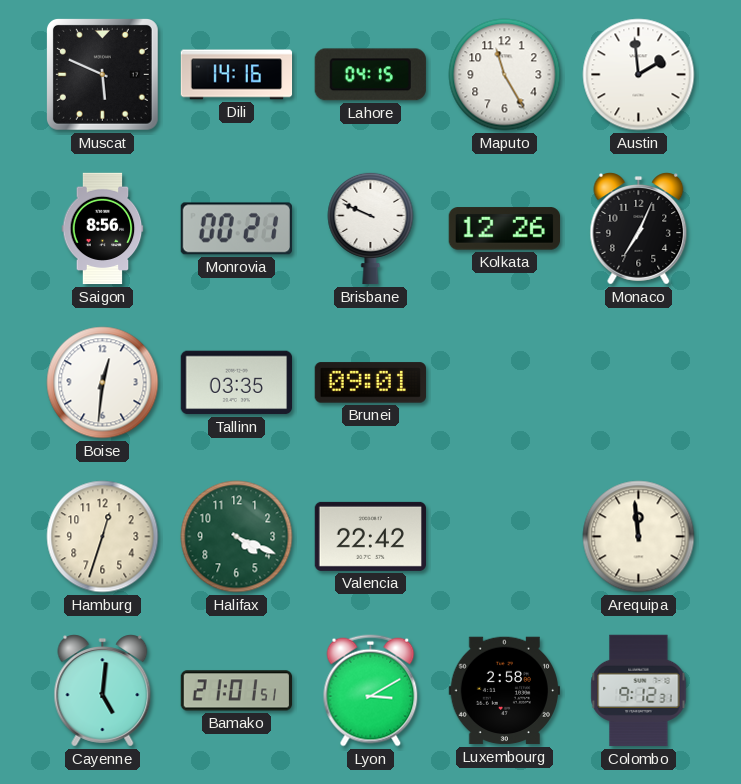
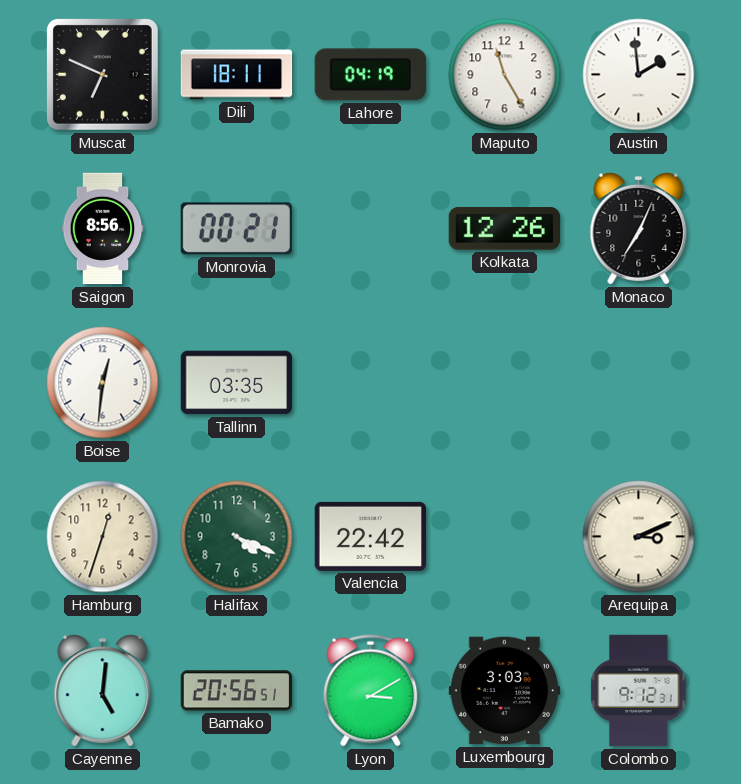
Muscat: 5:49 -> 6:49
Dili: 14:16 -> 18:11
Lahore: 04:15 -> 04:19
Brisbane: 9:49 -> none
Brunei: 09:01 -> none
Arequipa: 11:59 -> 3:11
Bamako: 21:01 -> 20:56
Luxembourg: 2:58 -> 3:03
